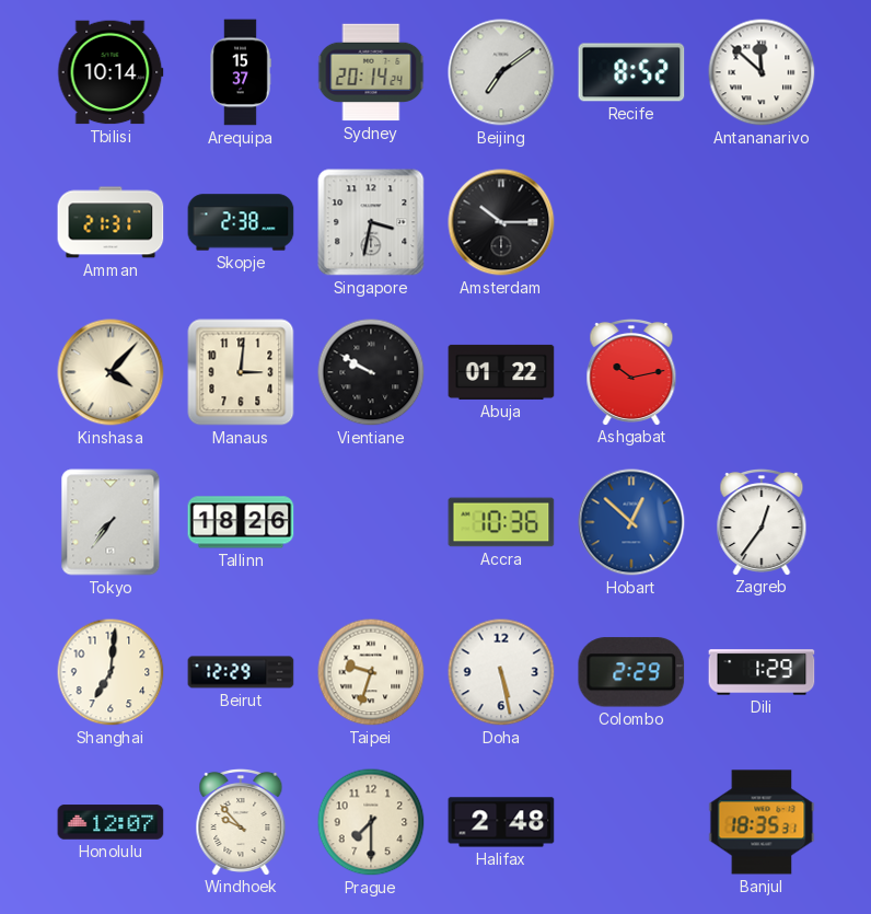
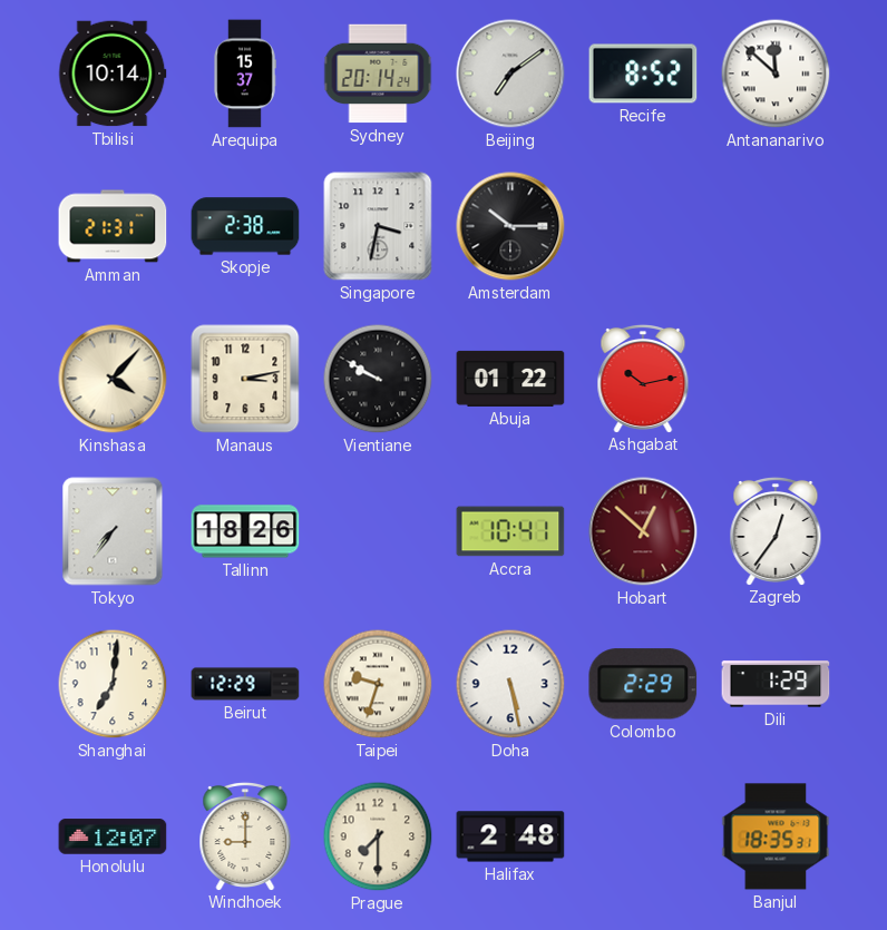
Manaus: 3:01 -> 3:13
Accra: 10:36 -> 10:41
Hobart dial: blue -> burgundy
Windhoek: 9:53 -> 9:00
